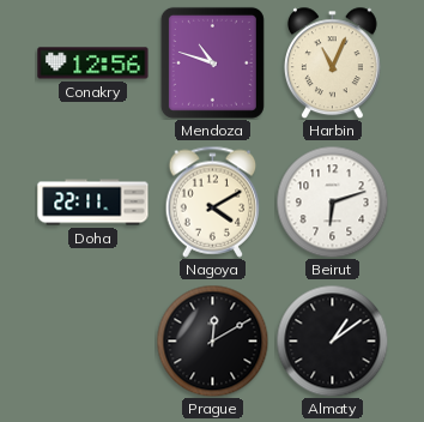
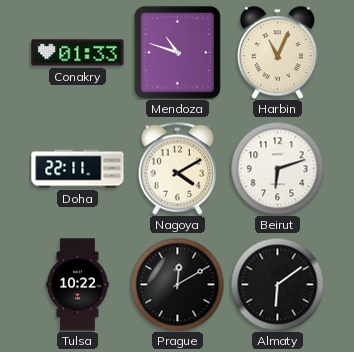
Conakry: 12:56 -> 01:33
Tulsa: none -> 10:22
Almaty: 1:09 -> 6:09
